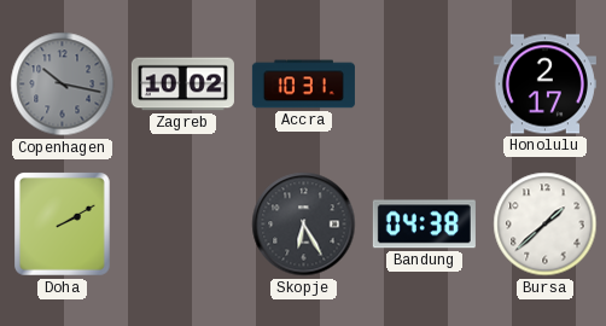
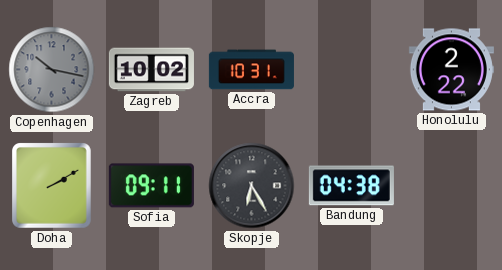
Honolulu: 2:17 -> 2:22
Sofia: none -> 09:11
Bursa: 1:38 -> none
